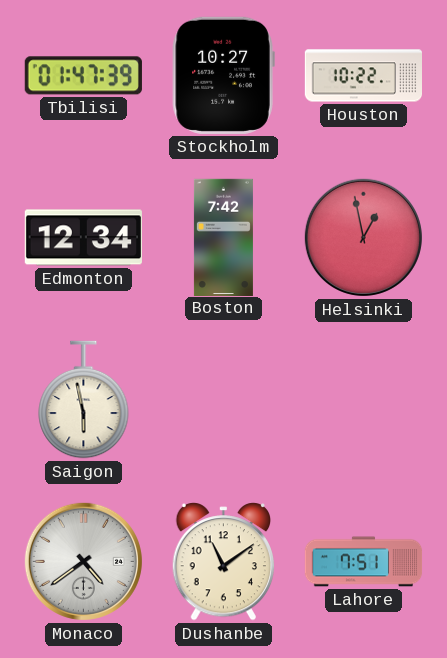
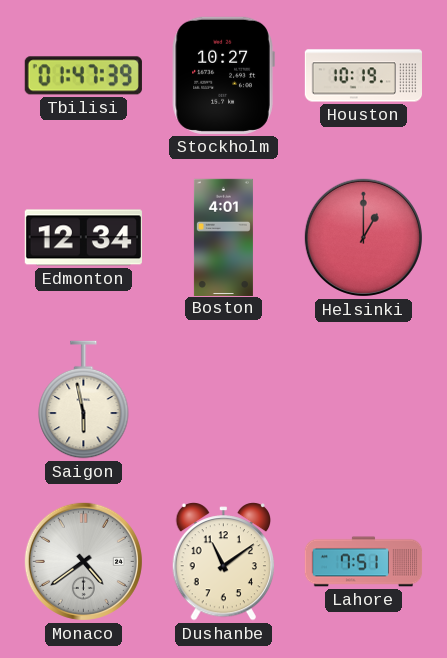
Houston: 10:22 -> 10:19
Boston: 7:42 -> 4:01
Helsinki: 12:58 -> 1:00
